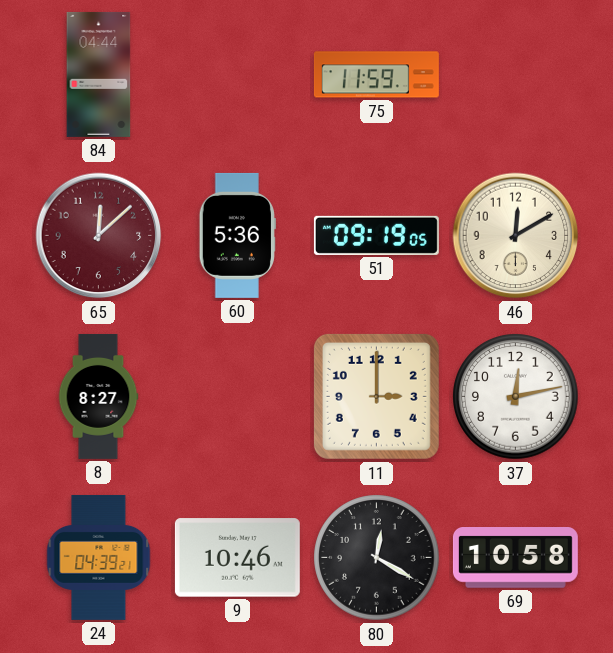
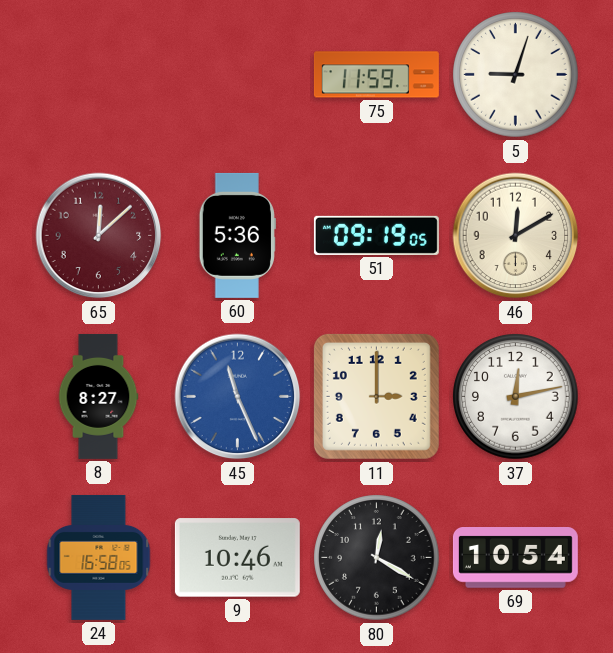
84: 04:44 -> none
5: none -> 9:03
45: none -> 11:26
24: 04:39 -> 16:58
69: 10:58 -> 10:54
